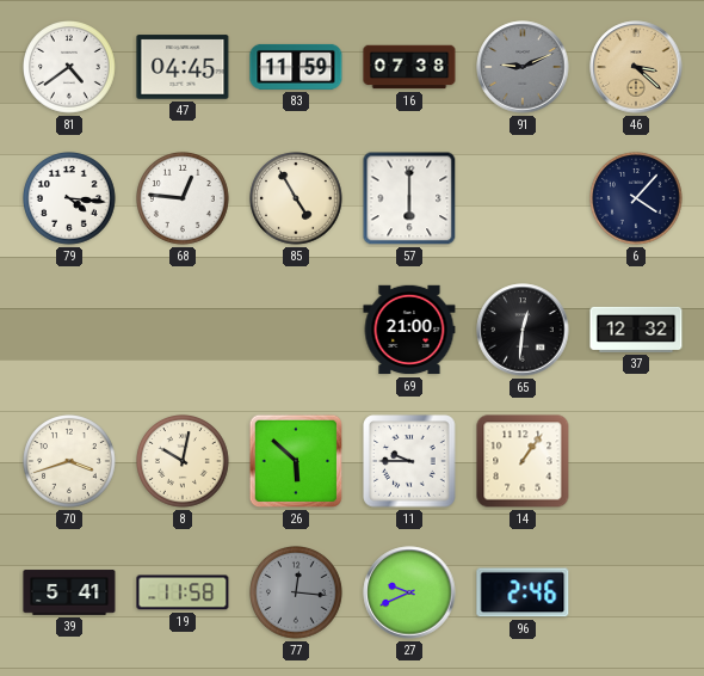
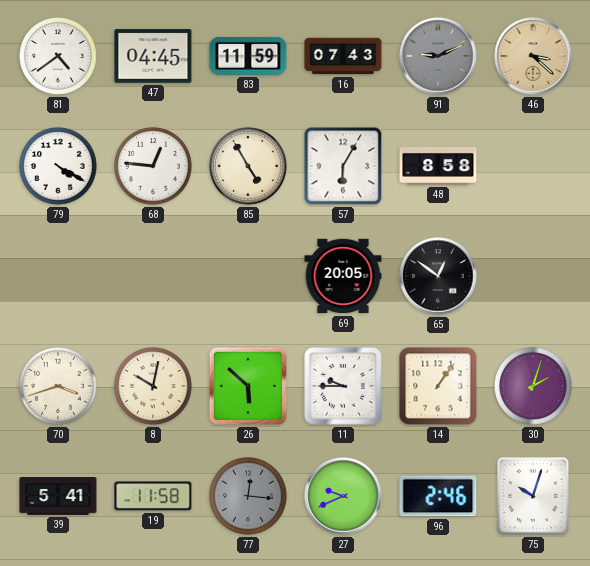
16: 07:38 -> 07:43
79: 4:16 -> 4:20
57: 6:00 -> 6:05
48: none -> 8:58
6: 4:07 -> none
69: 21:00 -> 20:05
65: 12:31 -> 12:51
37: 12:32 -> none
30: none -> 2:03
75: none -> 10:03
